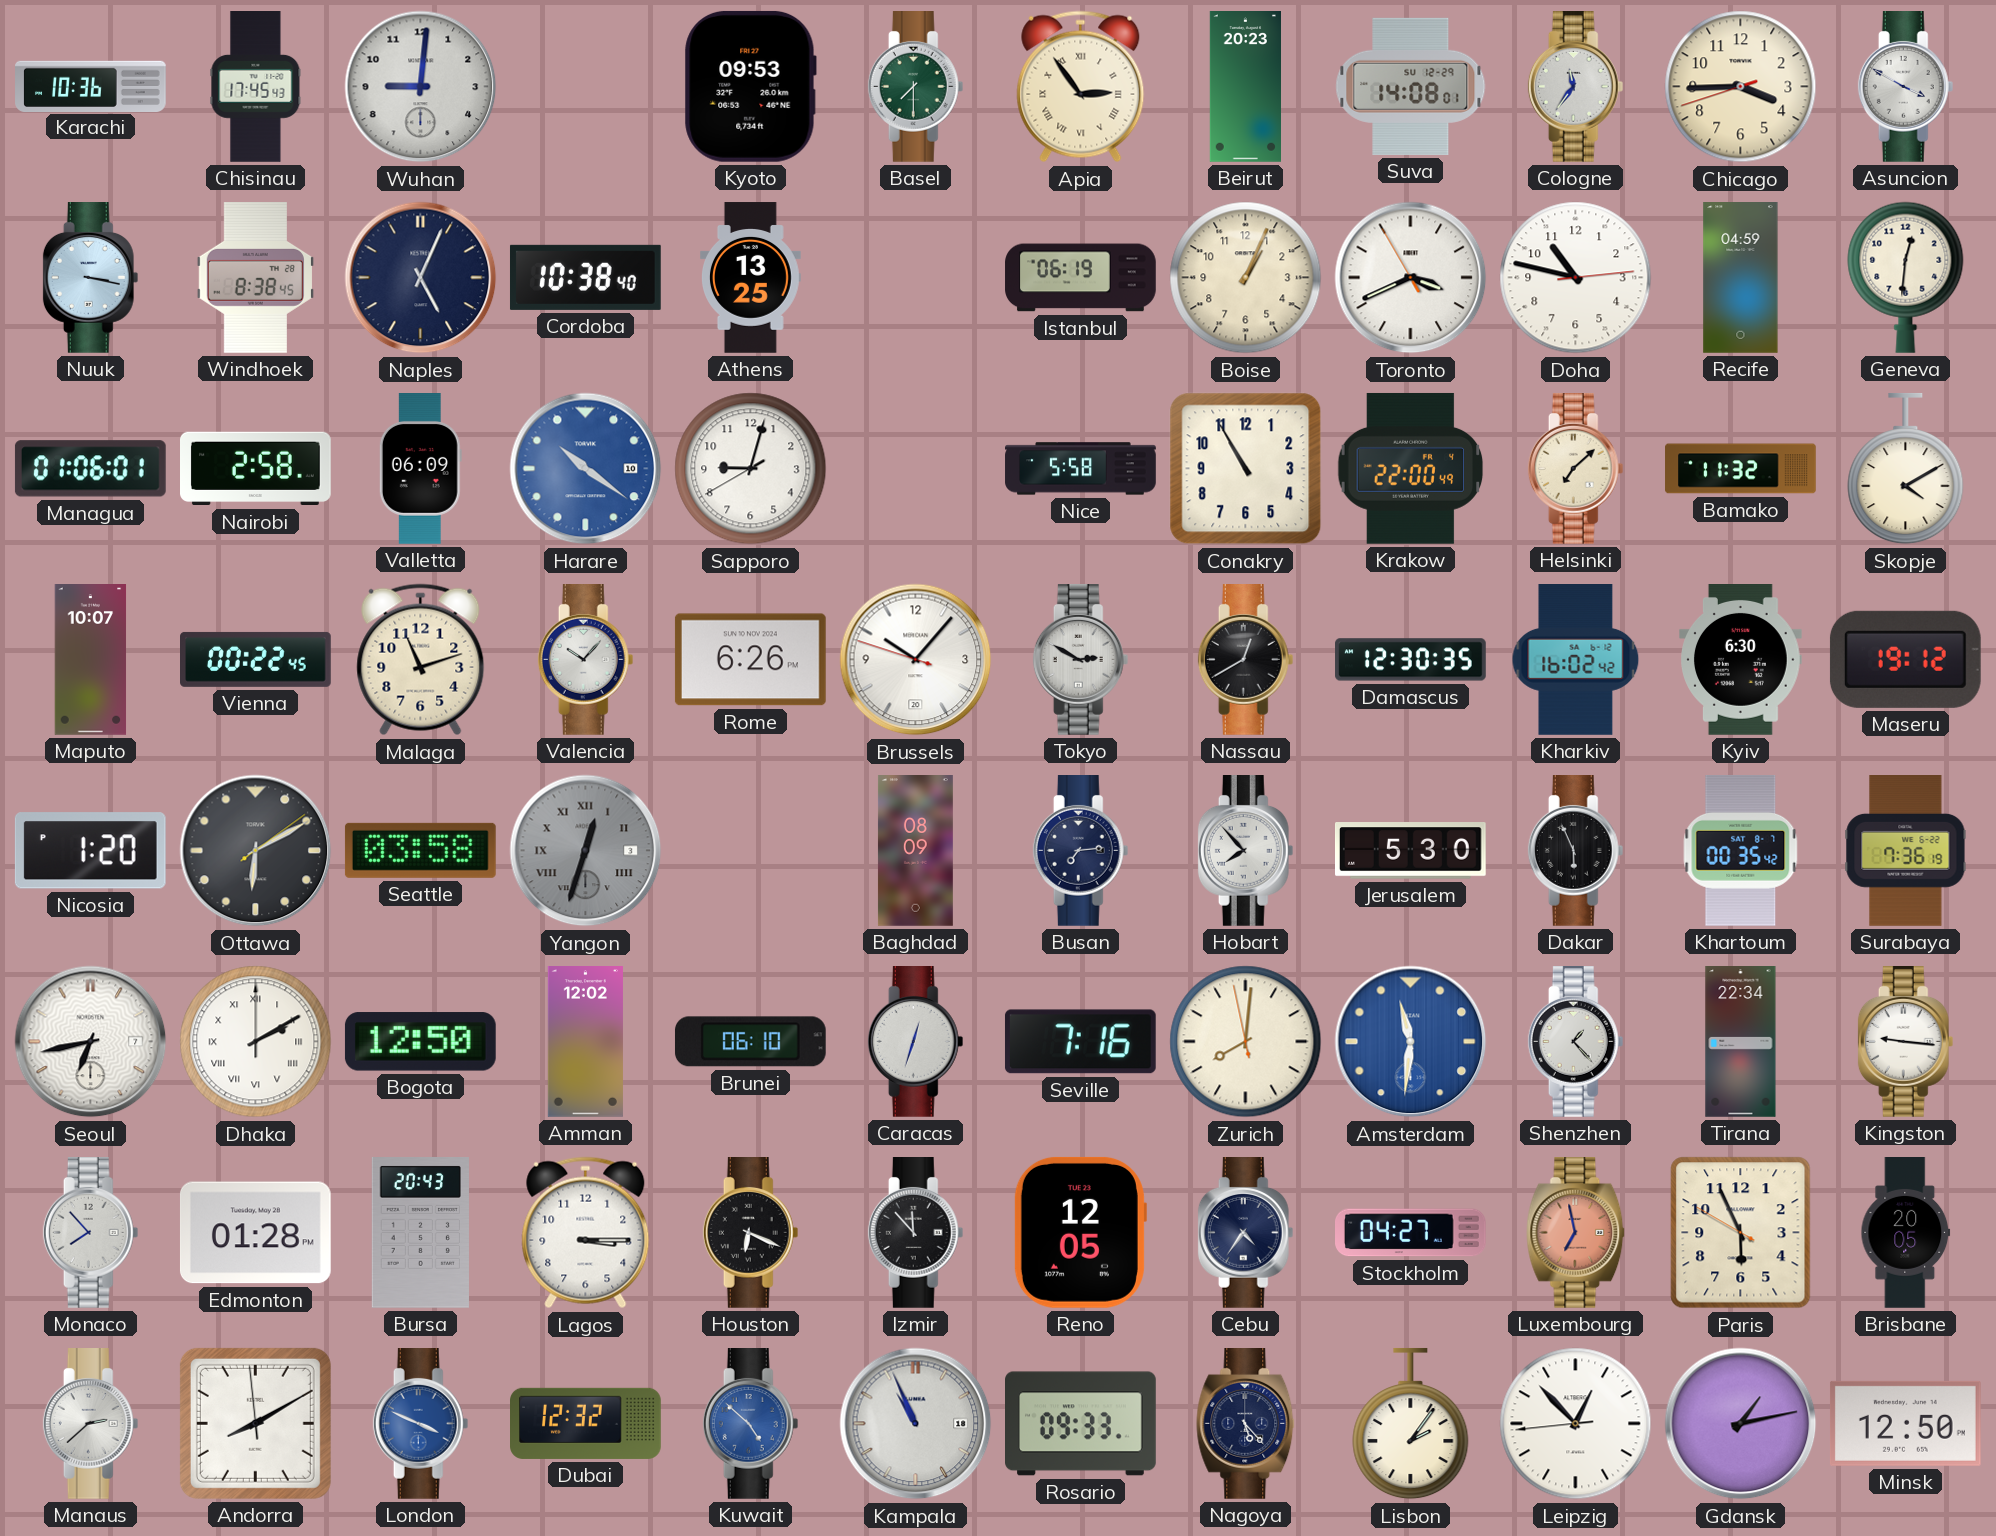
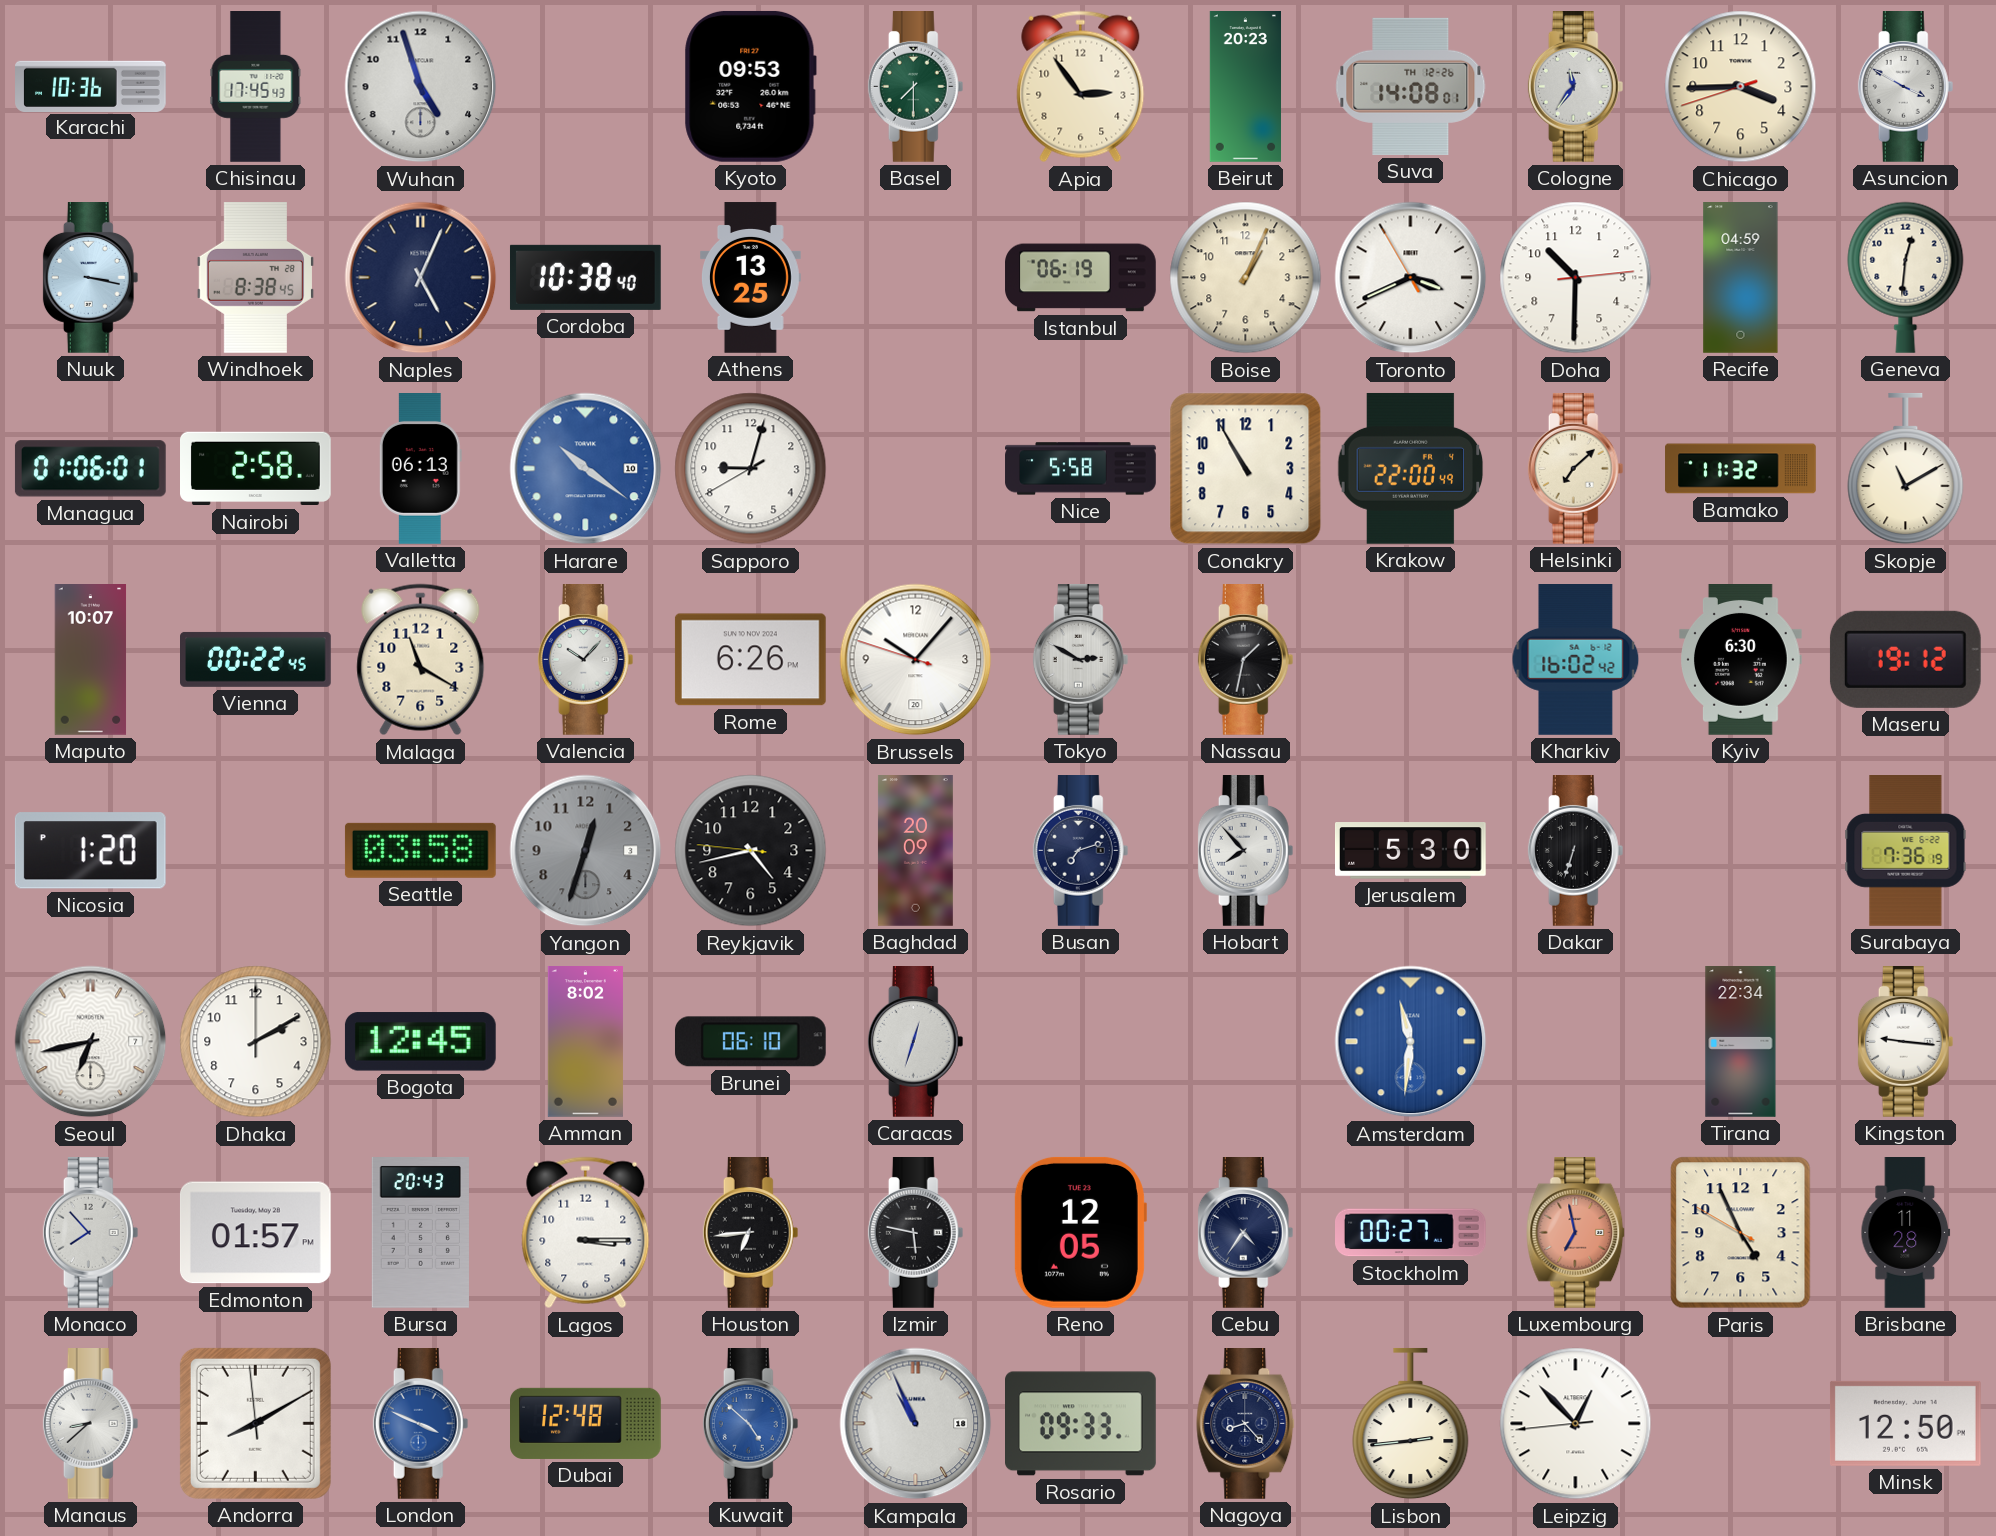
Wuhan: 9:01 -> 4:57
Apia numerals: Roman -> Arabic
Suva date: SU 12-29 -> TH 12-26
Doha: 10:47 -> 10:30
Valletta: 06:09 -> 06:13
Skopje: 4:10 -> 11:10
Malaga: 11:12 -> 11:20
Nassau: 12:40 -> 1:32
Damascus: 12:30 -> none
Ottawa: 6:10 -> none
Yangon numerals: Roman -> Arabic
Reykjavik: none -> 4:42
Baghdad: 08:09 -> 20:09
Busan: 7:14 -> 7:12
Dakar: 5:56 -> 6:33
Khartoum: 00:35 -> none
Dhaka numerals: Roman -> Arabic
Bogota: 12:50 -> 12:45
Amman: 12:02 -> 8:02
Seville: 7:16 -> none
Zurich: 8:00 -> none
Shenzhen: 1:23 -> none
Edmonton: 01:28 -> 01:57
Houston: 6:19 -> 6:44
Izmir: 11:53 -> 5:47
Stockholm: 04:27 -> 00:27
Paris: 5:55 -> 4:55
Brisbane: 20:05 -> 11:28
Manaus: 2:38 -> 8:38
Dubai: 12:32 -> 12:48
Nagoya: 5:23 -> 8:23
Lisbon: 2:06 -> 2:44
Gdansk: 1:13 -> none
